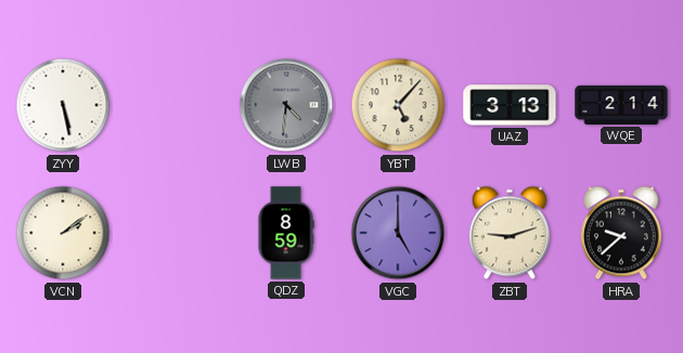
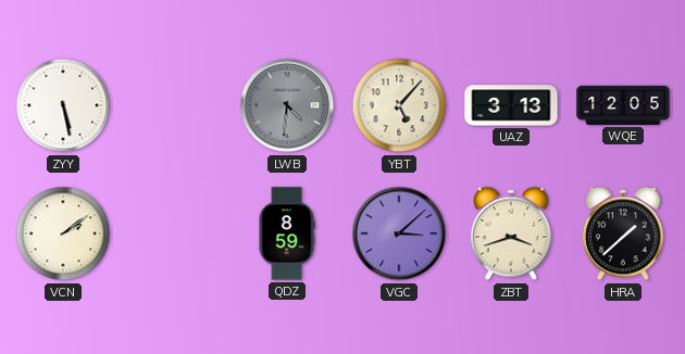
WQE: 2:14 -> 12:05
VGC: 5:00 -> 3:08
ZBT: 9:12 -> 3:42
HRA: 9:38 -> 1:38
